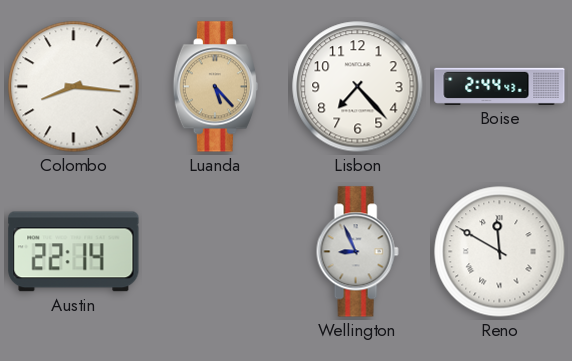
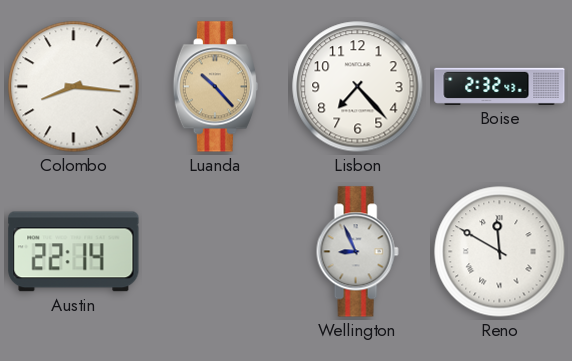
Luanda: 5:23 -> 10:23
Boise: 2:44 -> 2:32
